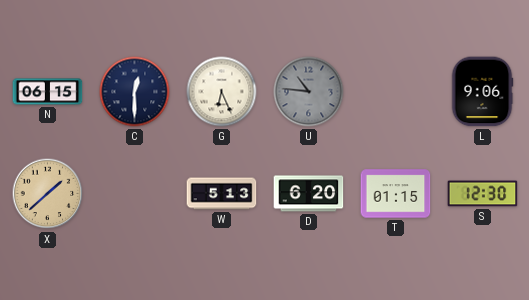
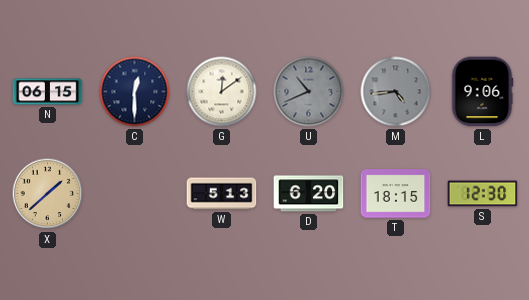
G: 6:26 -> 12:09
U: 10:46 -> 10:41
M: none -> 4:44
T: 01:15 -> 18:15
